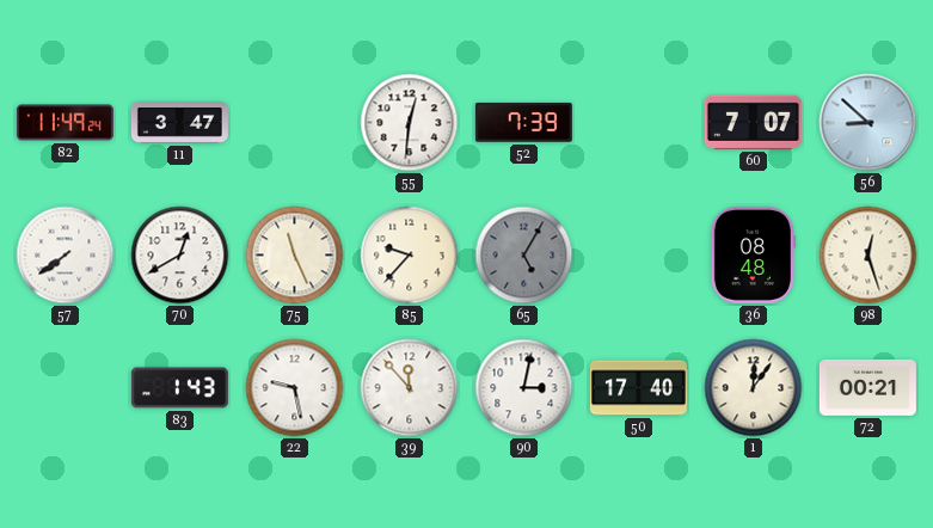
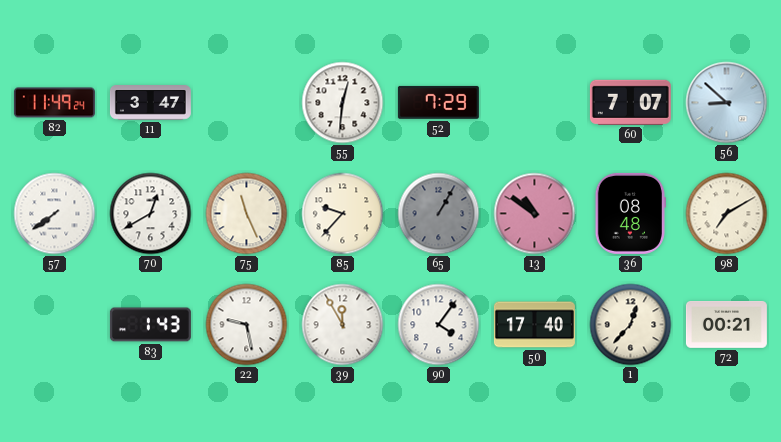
52: 7:39 -> 7:29
65: 5:05 -> 1:05
13: none -> 10:51
98: 12:27 -> 7:10
39: 11:53 -> 11:55
90: 3:02 -> 4:06
1: 12:06 -> 12:37
